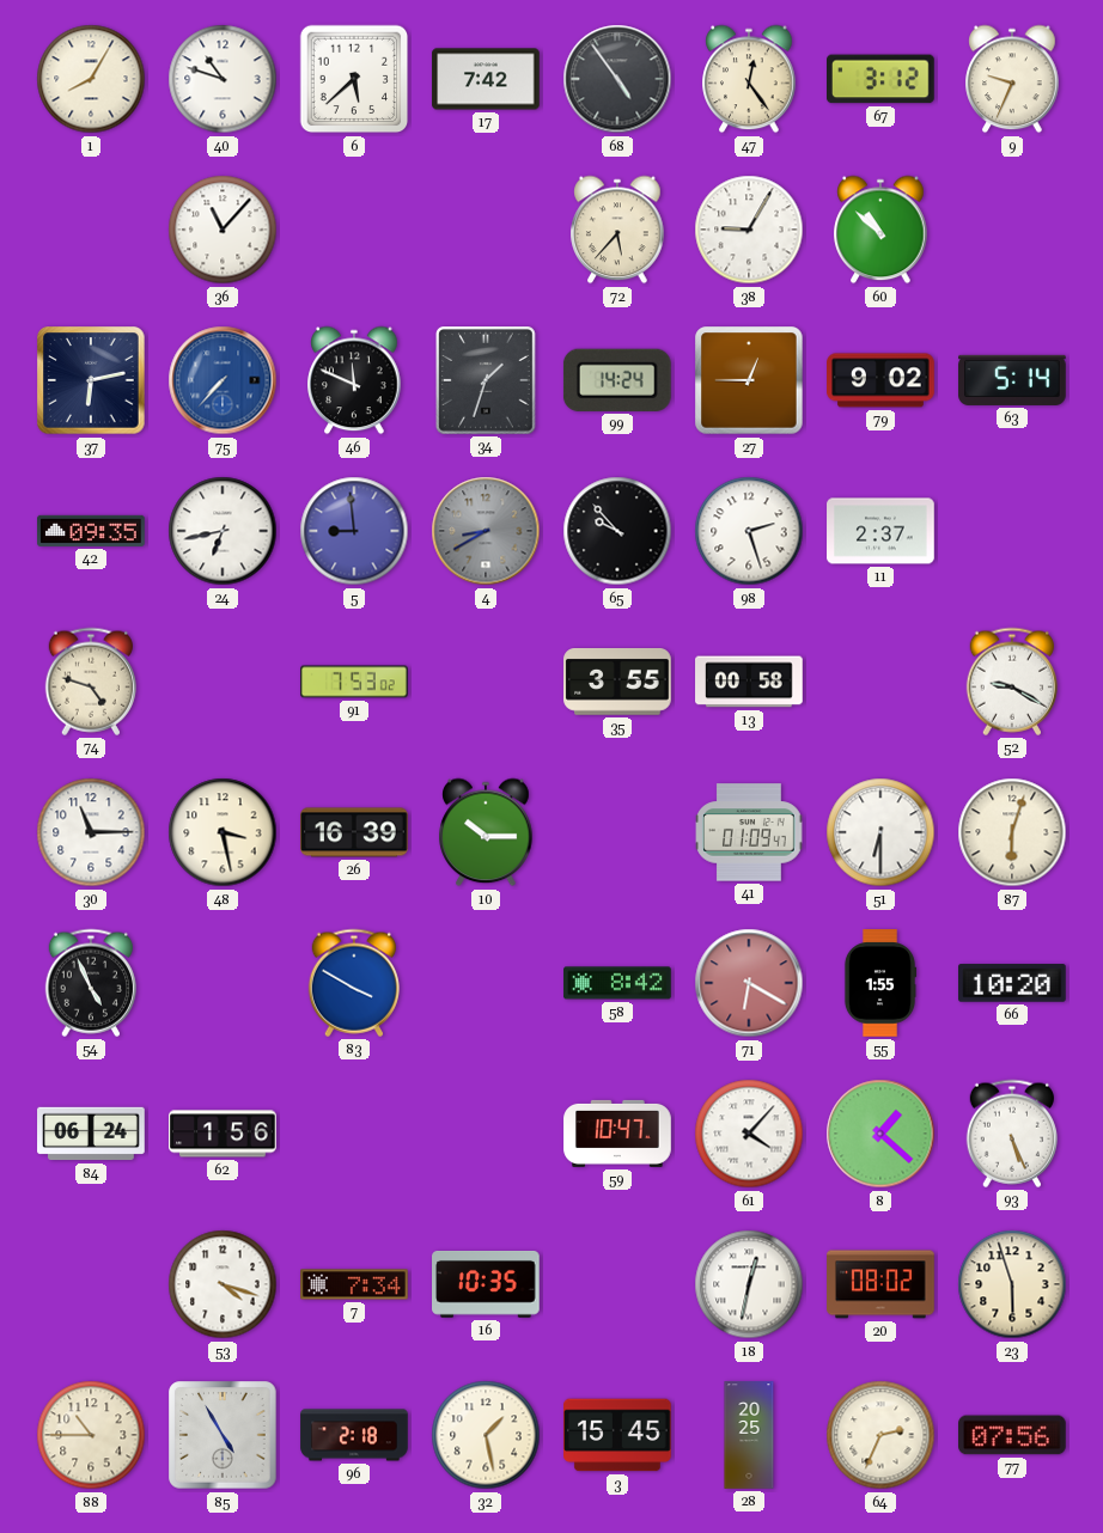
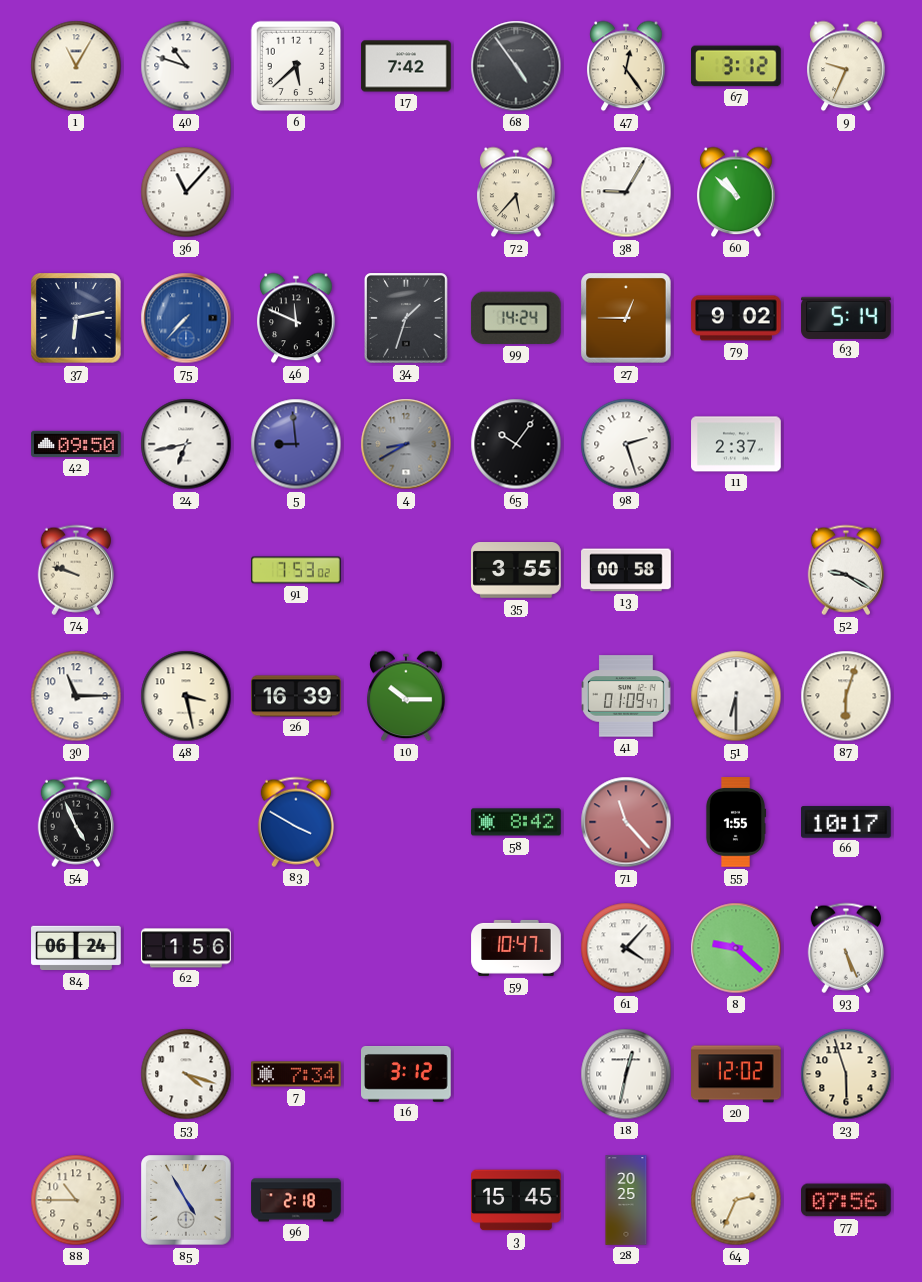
1: 8:05 -> 11:05
42: 09:35 -> 09:50
65: 9:53 -> 10:06
74: 4:48 -> 9:48
71: 6:20 -> 11:23
66: 10:20 -> 10:17
8: 1:22 -> 9:22
16: 10:35 -> 3:12
20: 08:02 -> 12:02
32: 1:28 -> none
